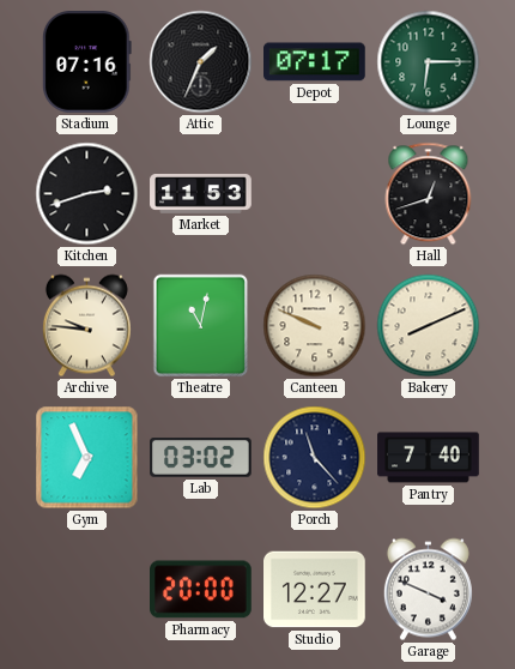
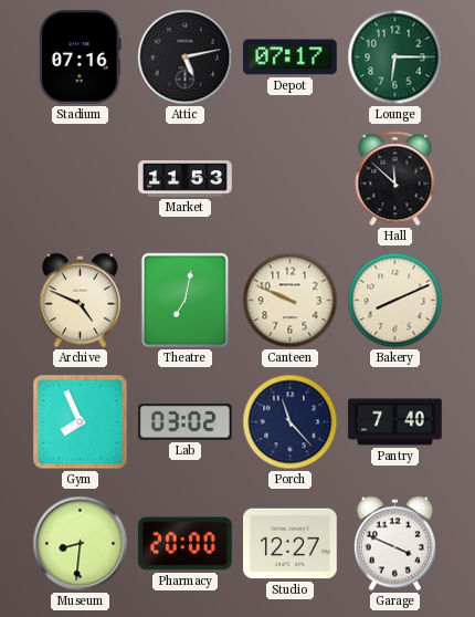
Attic: 1:34 -> 5:13
Kitchen: 2:42 -> none
Hall: 12:42 -> 11:52
Archive: 9:46 -> 4:49
Theatre: 11:02 -> 7:02
Gym: 6:56 -> 7:56
Museum: none -> 8:31
